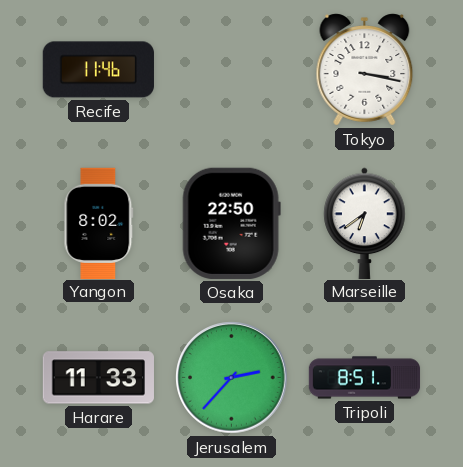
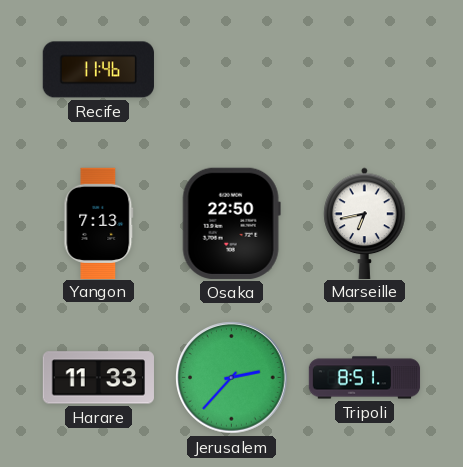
Tokyo: 3:17 -> none
Yangon: 8:02 -> 7:13
Marseille: 6:39 -> 6:43
